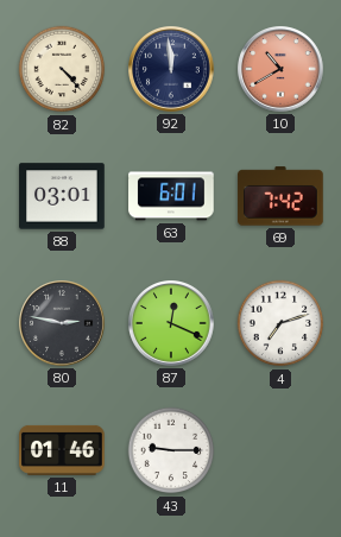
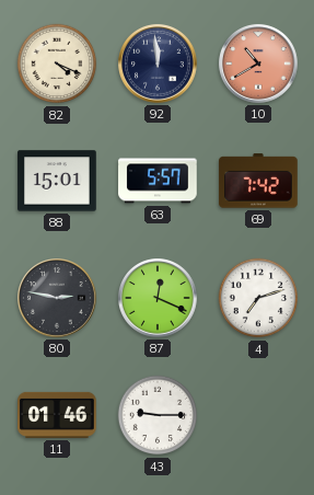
82: 4:23 -> 4:19
88: 03:01 -> 15:01
63: 6:01 -> 5:57
